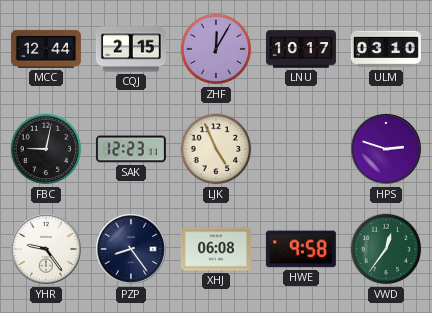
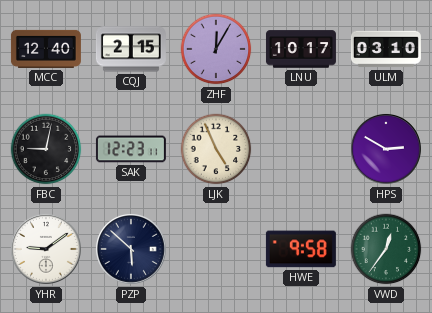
MCC: 12:44 -> 12:40
HPS: 2:48 -> 2:50
YHR: 9:24 -> 9:09
PZP: 8:24 -> 5:52
XHJ: 06:08 -> none
